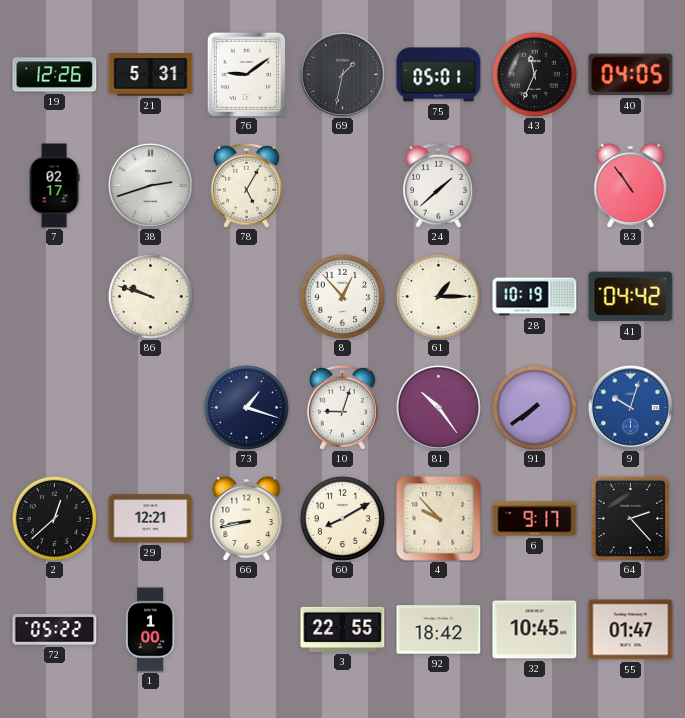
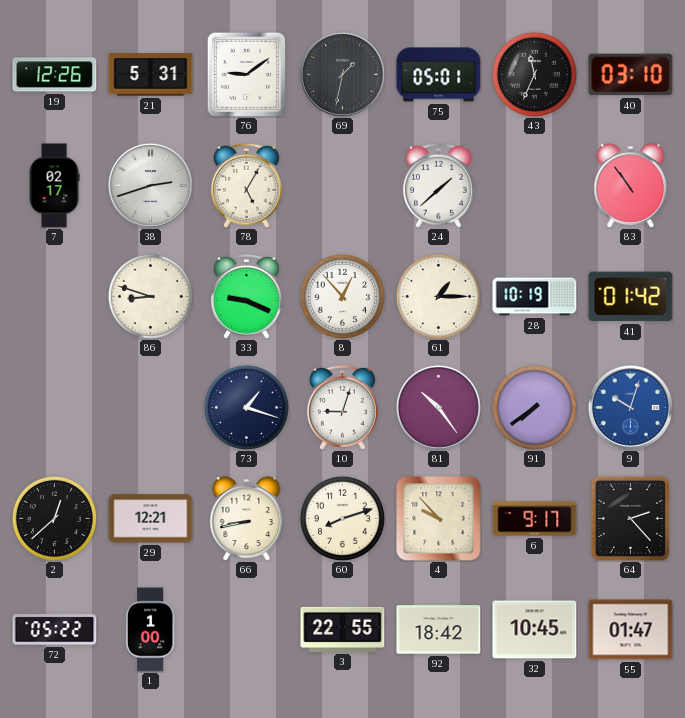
40: 04:05 -> 03:10
86: 9:48 -> 8:48
33: none -> 9:19
41: 04:42 -> 01:42
60: 8:10 -> 8:12
